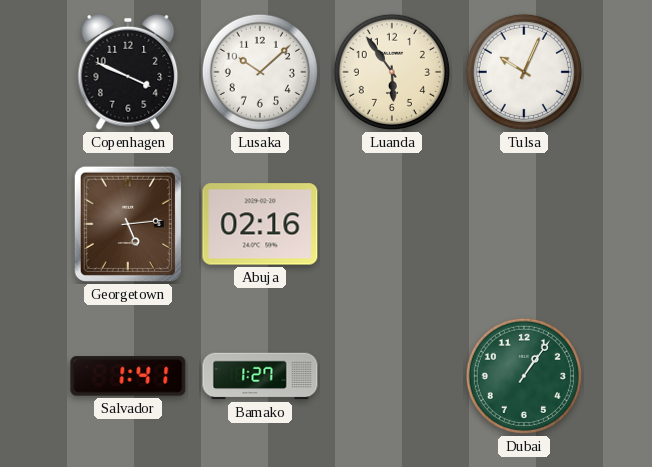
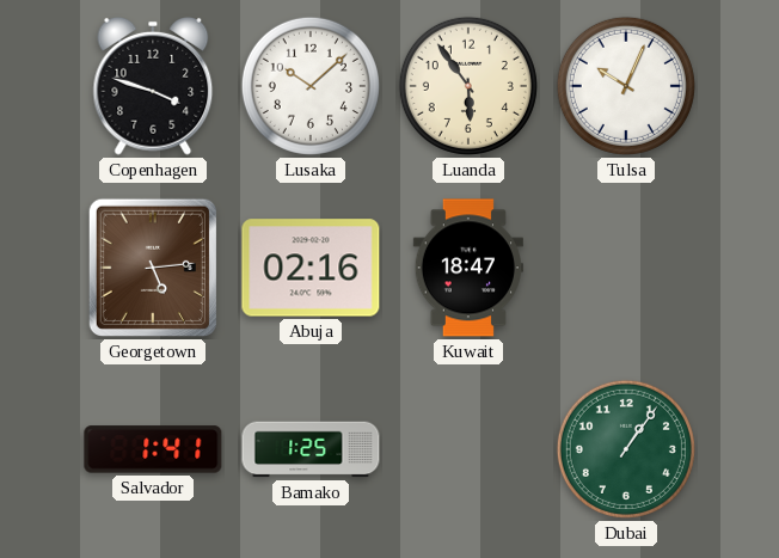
Copenhagen: 3:49 -> 3:48
Kuwait: none -> 18:47
Bamako: 1:27 -> 1:25
